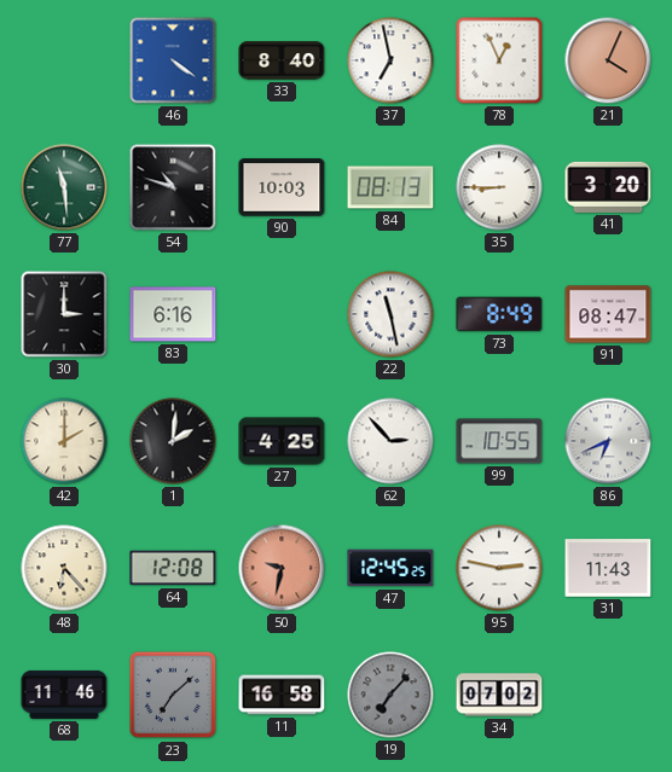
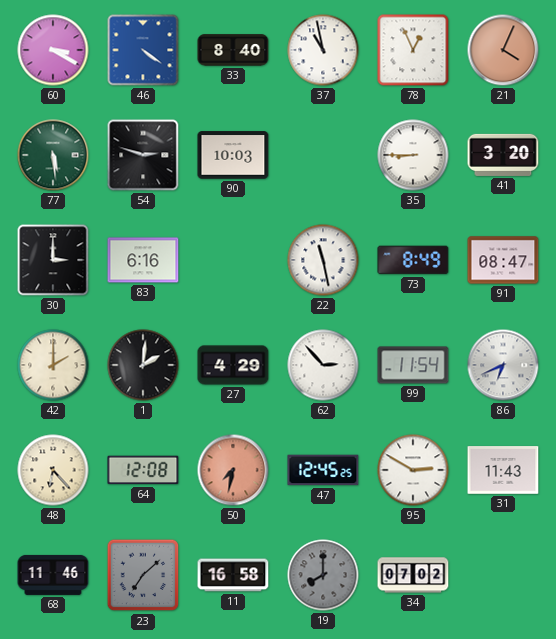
60: none -> 3:20
37: 6:58 -> 10:58
77: 11:29 -> 5:29
54: 10:48 -> 2:48
84: 08:13 -> none
27: 4:25 -> 4:29
99: 10:55 -> 11:54
50: 9:32 -> 7:32
95: 2:47 -> 2:50
19: 7:07 -> 8:00
